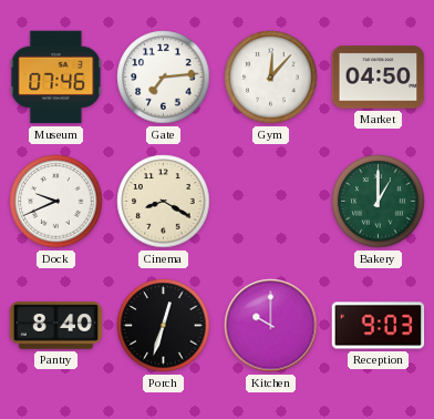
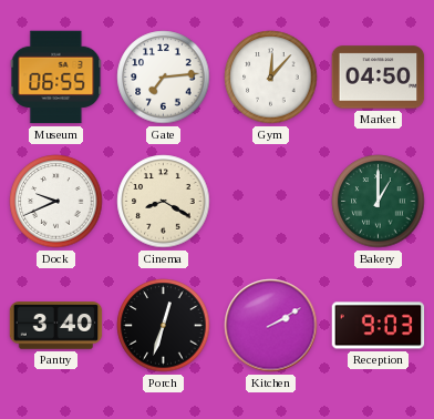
Museum: 07:46 -> 06:55
Pantry: 8:40 -> 3:40
Kitchen: 10:00 -> 2:10
